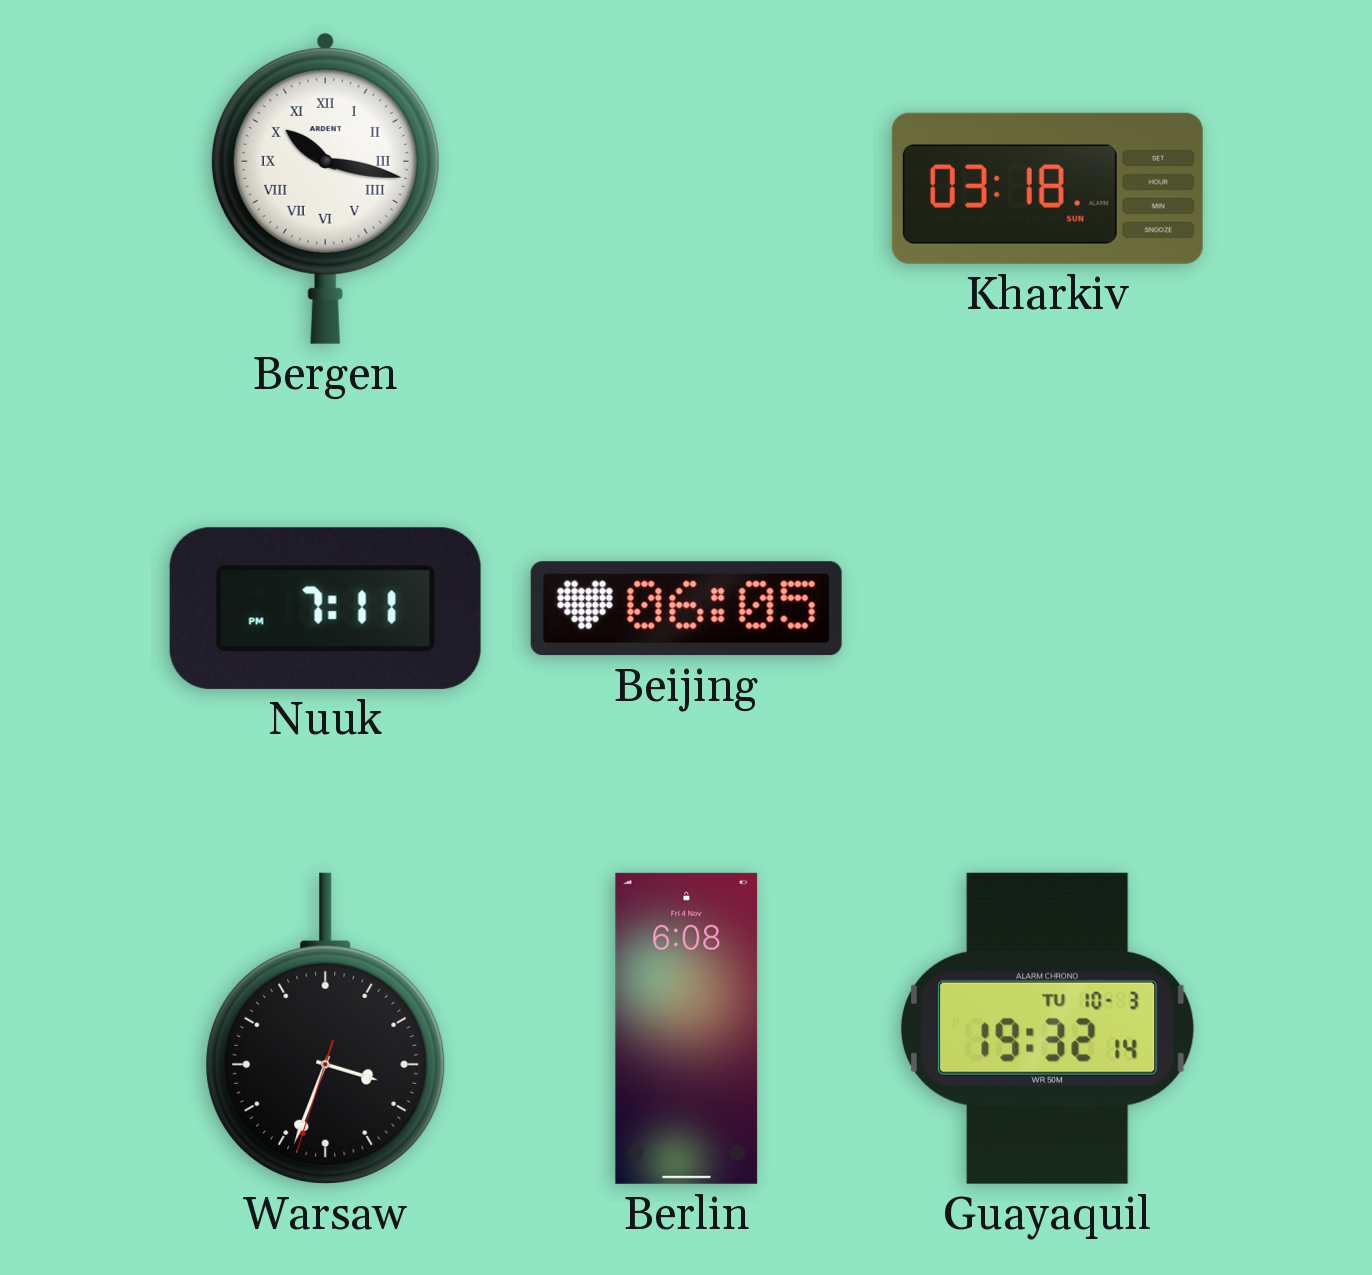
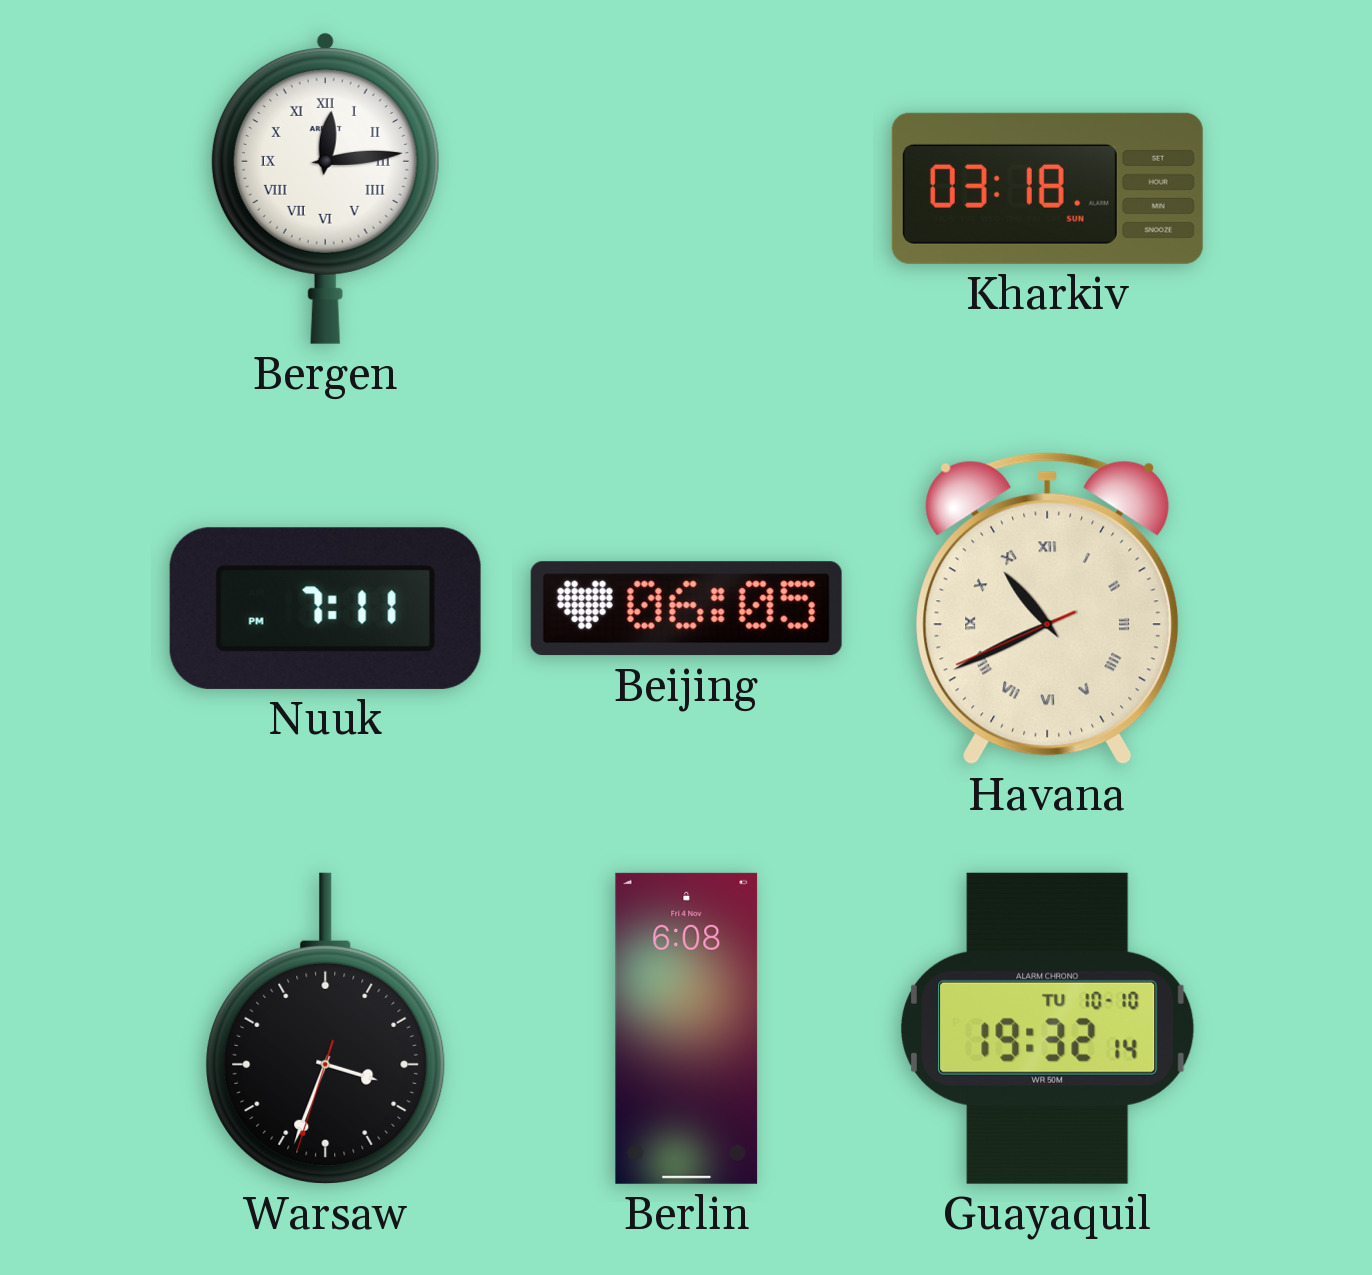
Bergen: 10:17 -> 12:14
Havana: none -> 10:40
Guayaquil date: TU 10-3 -> TU 10-10
